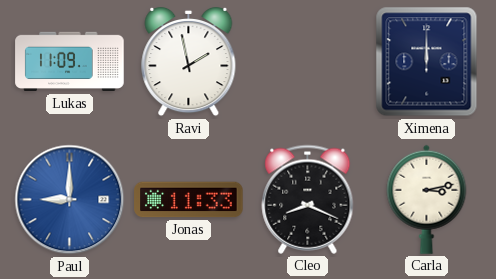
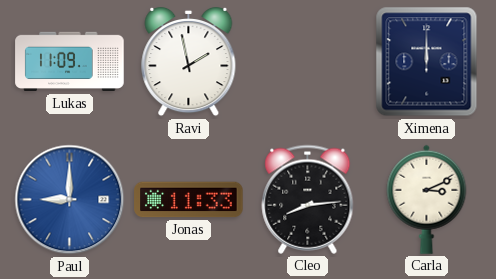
Cleo: 8:19 -> 8:14
Carla: 3:13 -> 3:11
